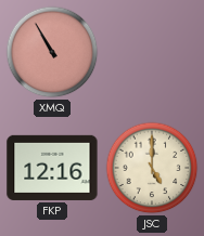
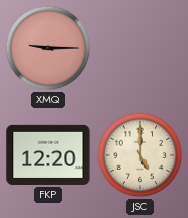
XMQ: 10:55 -> 9:15
FKP: 12:16 -> 12:20
